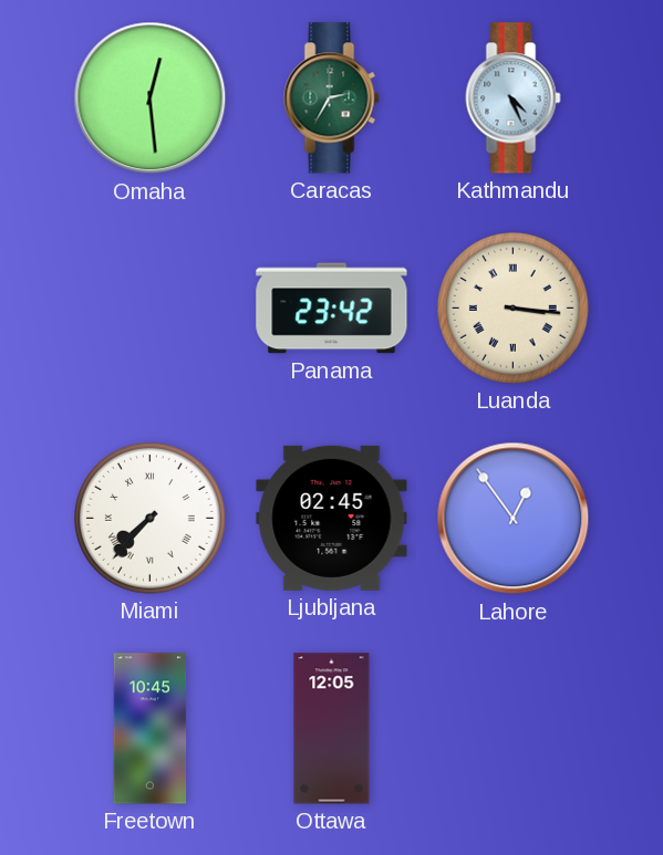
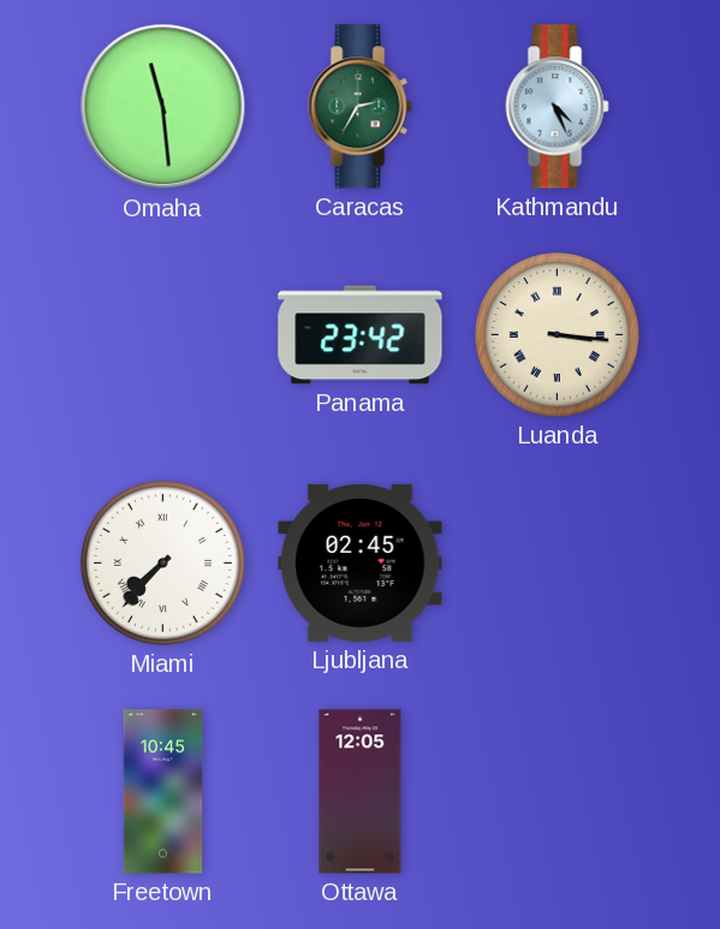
Omaha: 12:29 -> 11:29
Lahore: 12:54 -> none
